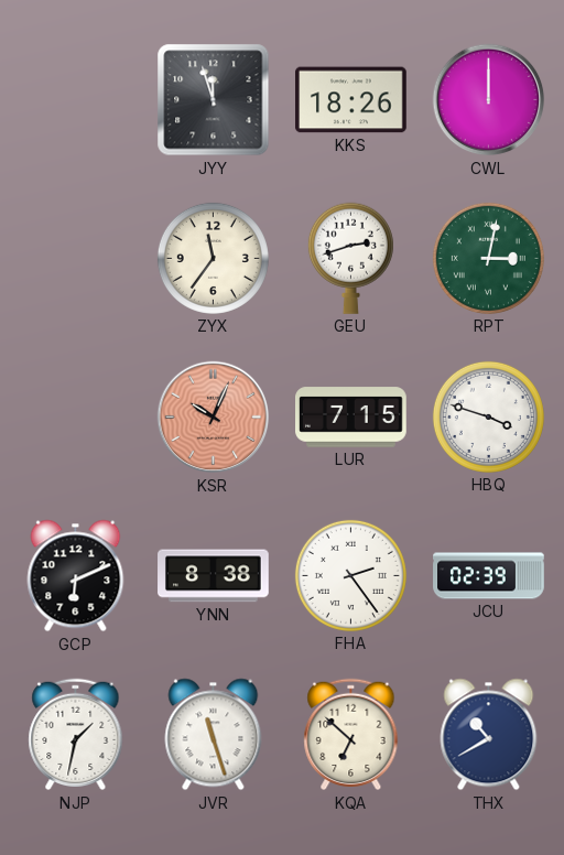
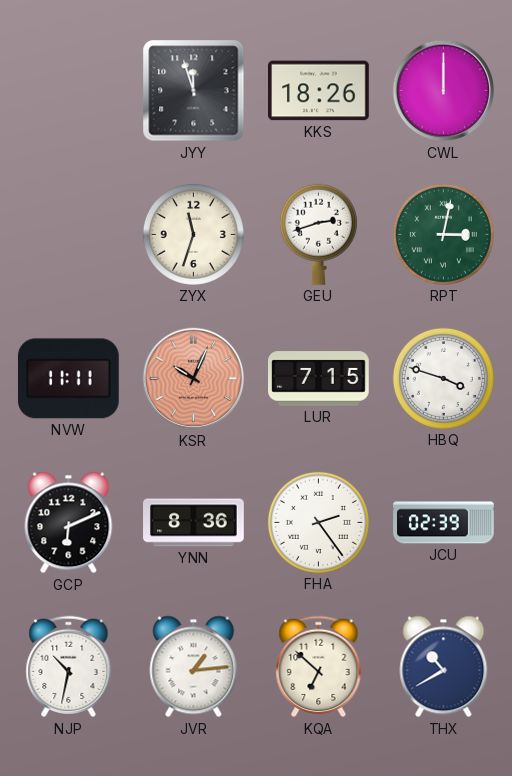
ZYX: 11:36 -> 11:33
NVW: none -> 11:11
YNN: 8:38 -> 8:36
NJP: 1:32 -> 10:32
JVR: 11:27 -> 1:14
